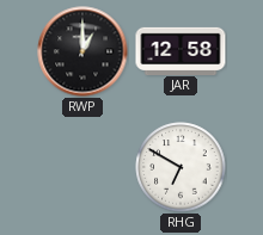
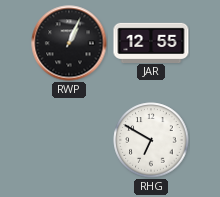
RWP: 1:00 -> 1:04
JAR: 12:58 -> 12:55
